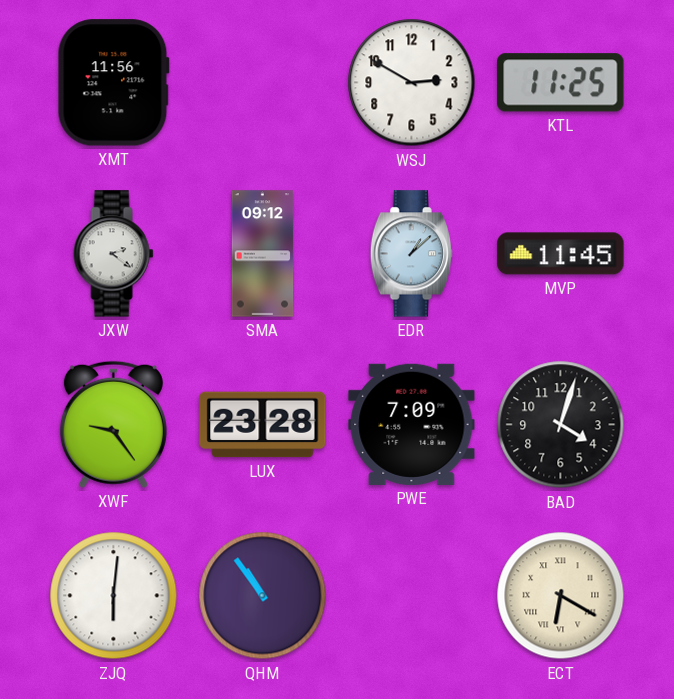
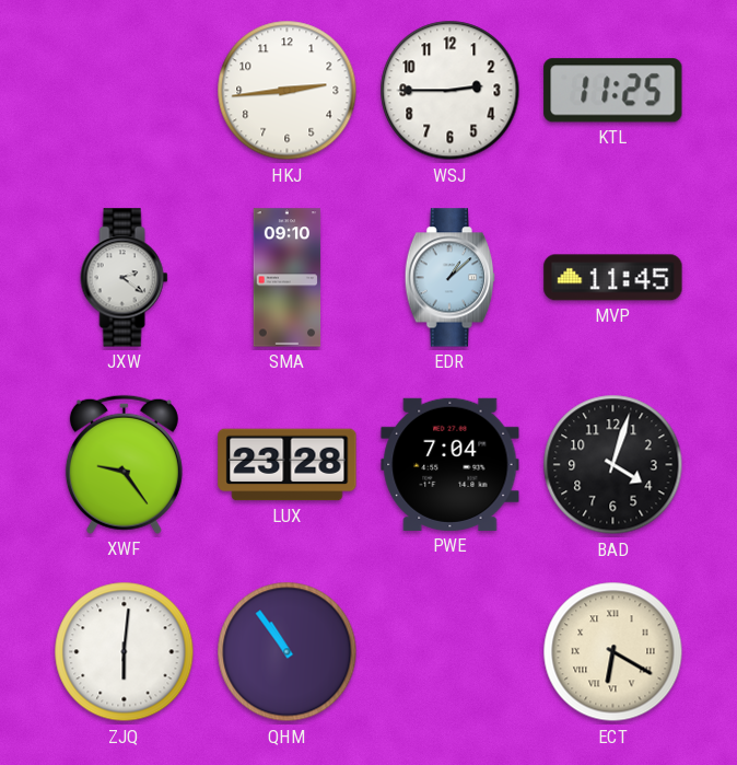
XMT: 11:56 -> none
HKJ: none -> 2:44
WSJ: 2:50 -> 2:45
SMA: 09:12 -> 09:10
PWE: 7:09 -> 7:04
